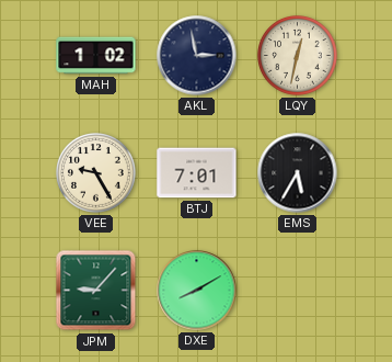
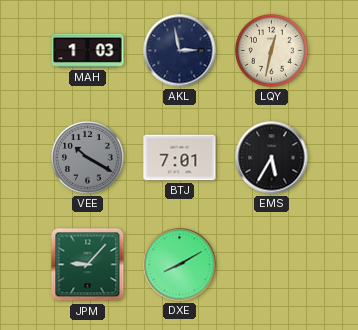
MAH: 1:02 -> 1:03
VEE: 9:25 -> 10:20
VEE dial: cream -> grey
